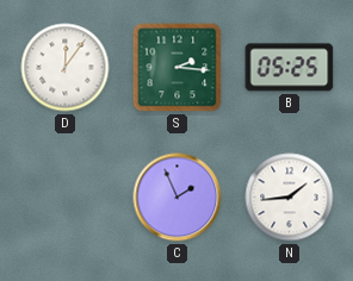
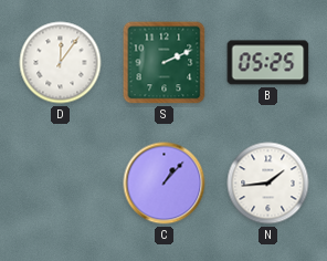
S: 2:16 -> 2:11
C: 1:56 -> 1:07
